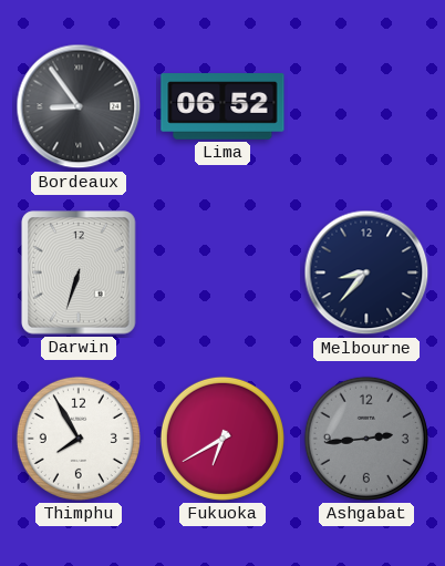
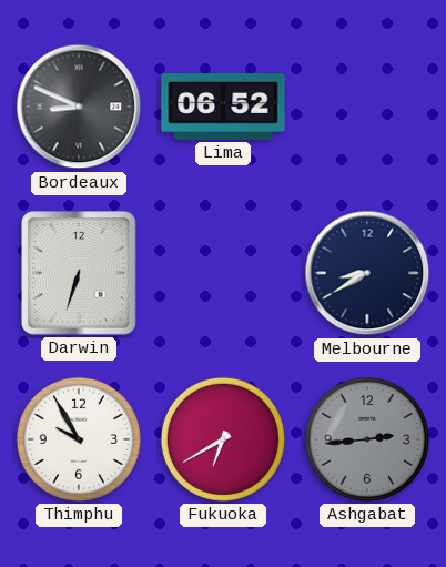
Bordeaux: 8:54 -> 8:49
Melbourne: 8:37 -> 8:40
Thimphu: 7:55 -> 9:55
